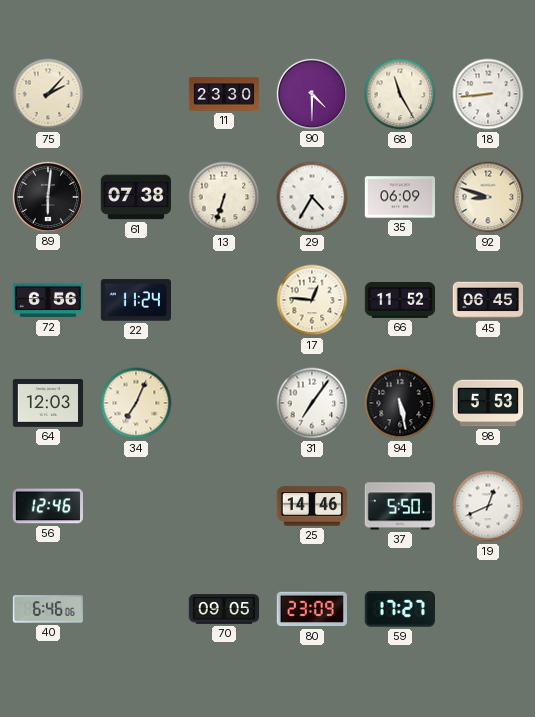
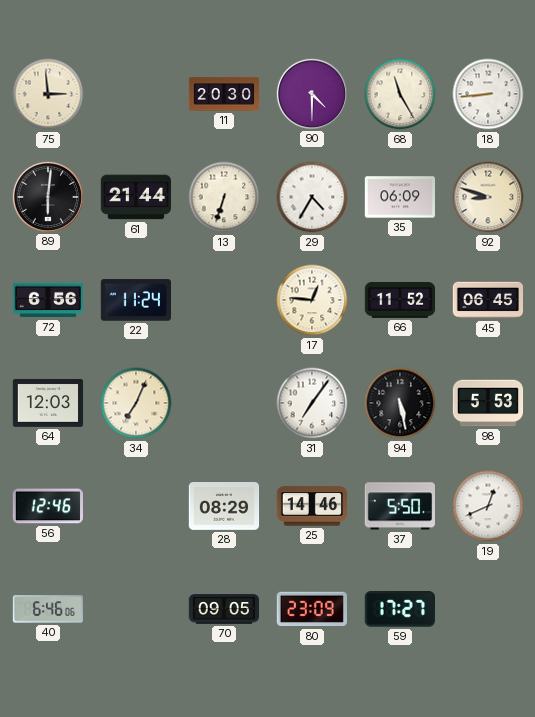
75: 2:07 -> 2:59
11: 23:30 -> 20:30
61: 07:38 -> 21:44
28: none -> 08:29
